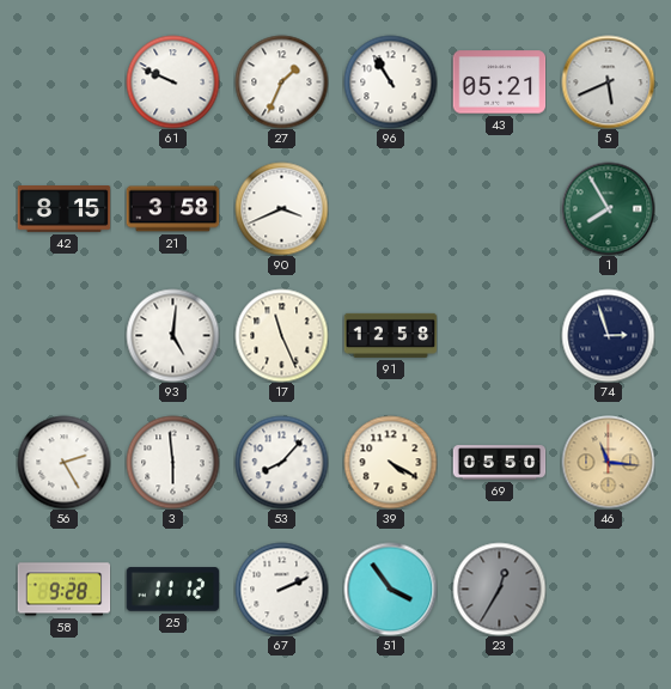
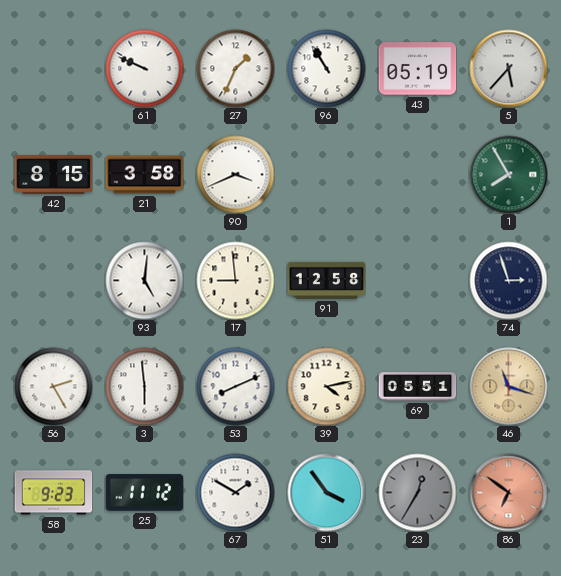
43: 05:21 -> 05:19
5: 5:41 -> 5:37
17: 11:26 -> 8:59
53: 8:07 -> 8:11
39: 4:20 -> 4:13
69: 05:50 -> 05:51
46: 11:16 -> 11:18
58: 9:28 -> 9:23
67: 2:11 -> 1:50
86: none -> 6:51
